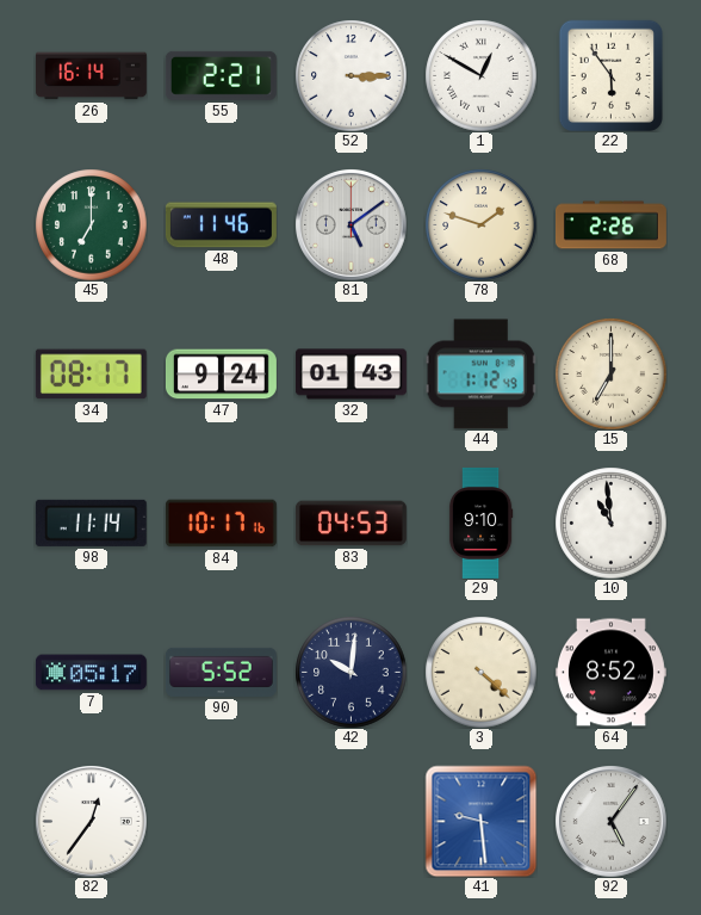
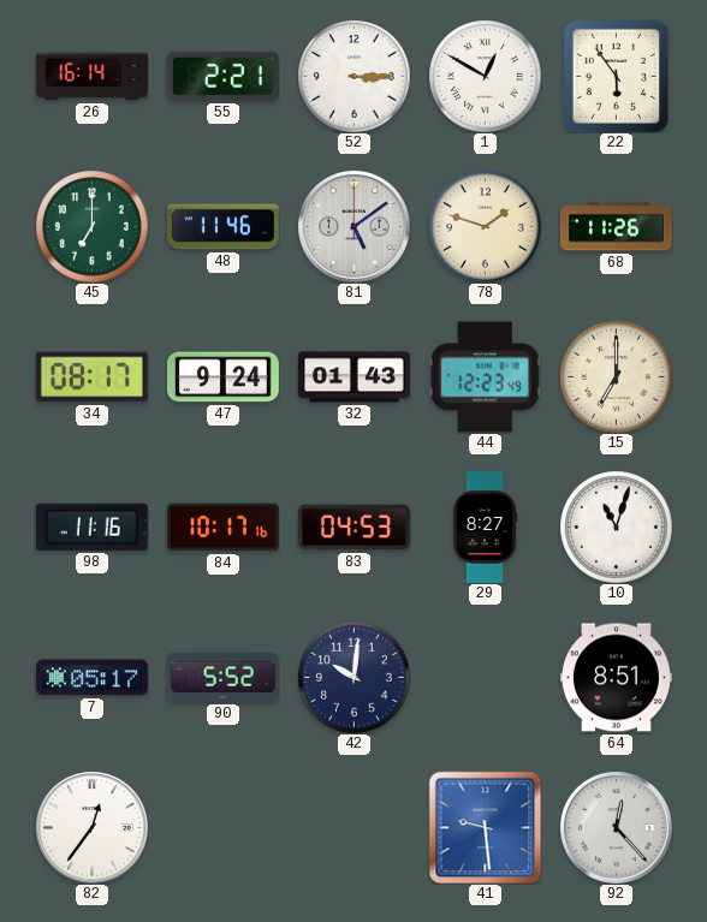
68: 2:26 -> 11:26
44: 1:12 -> 12:23
98: 11:14 -> 11:16
29: 9:10 -> 8:27
10: 10:59 -> 11:03
3: 4:22 -> none
64: 8:52 -> 8:51
92: 5:06 -> 12:23
